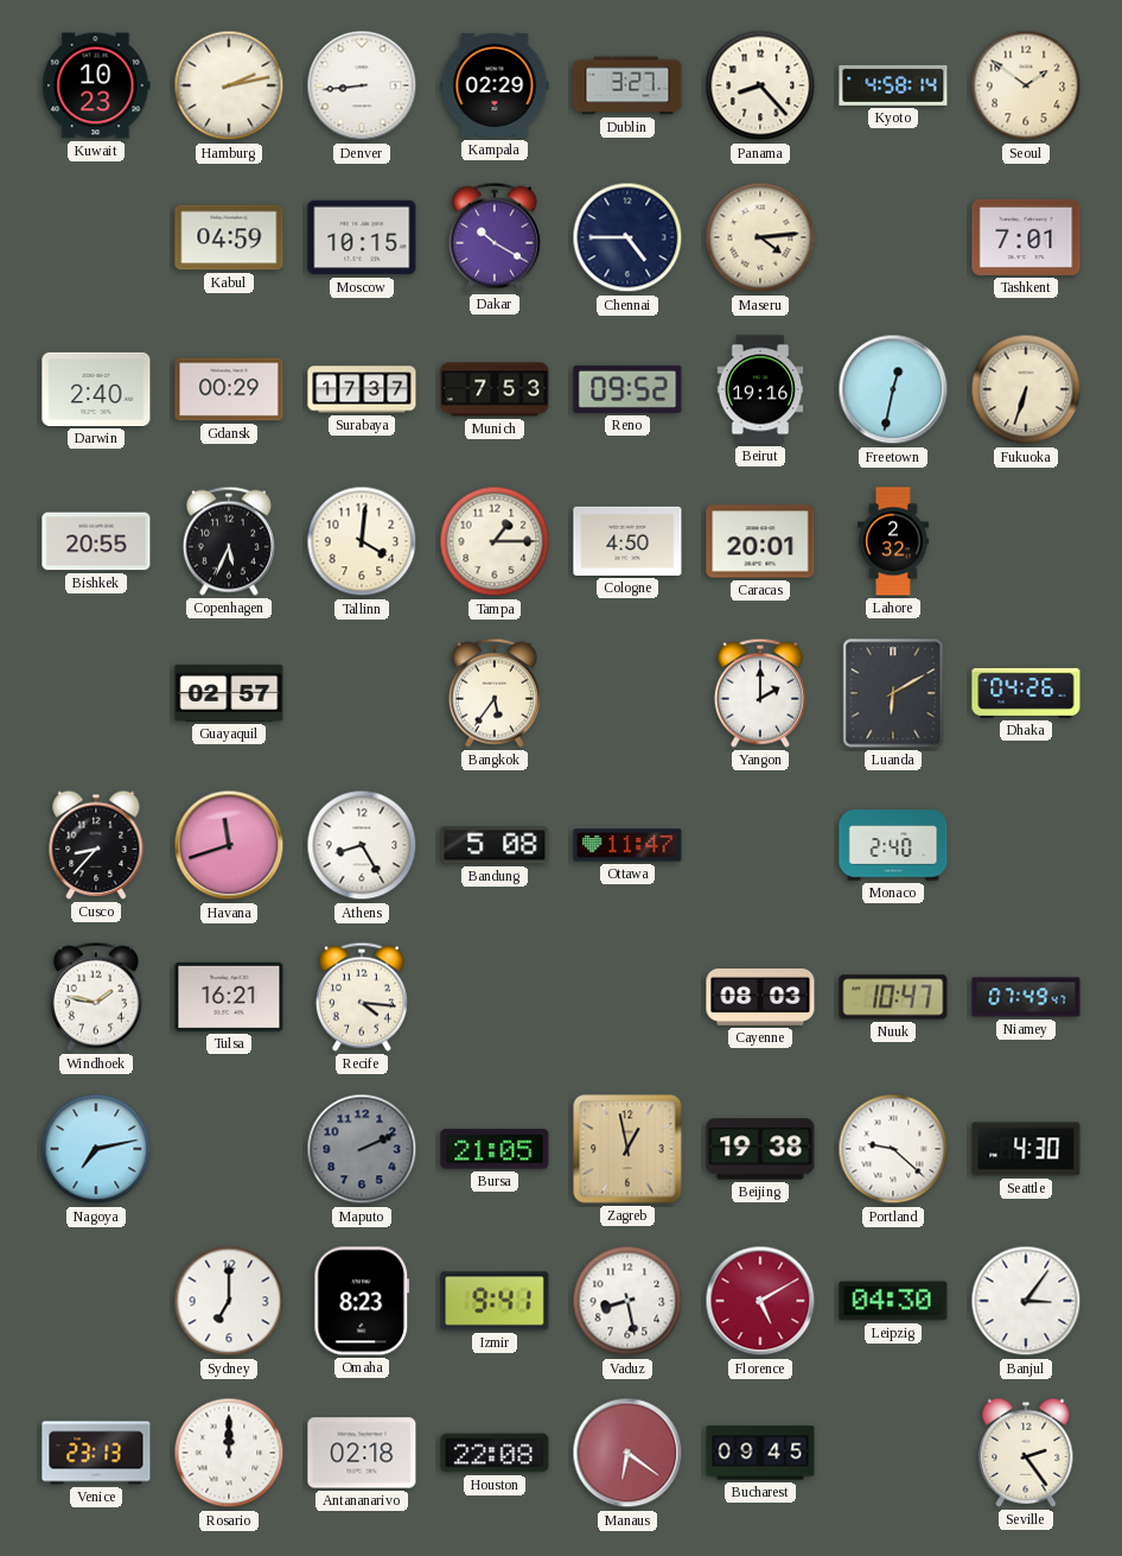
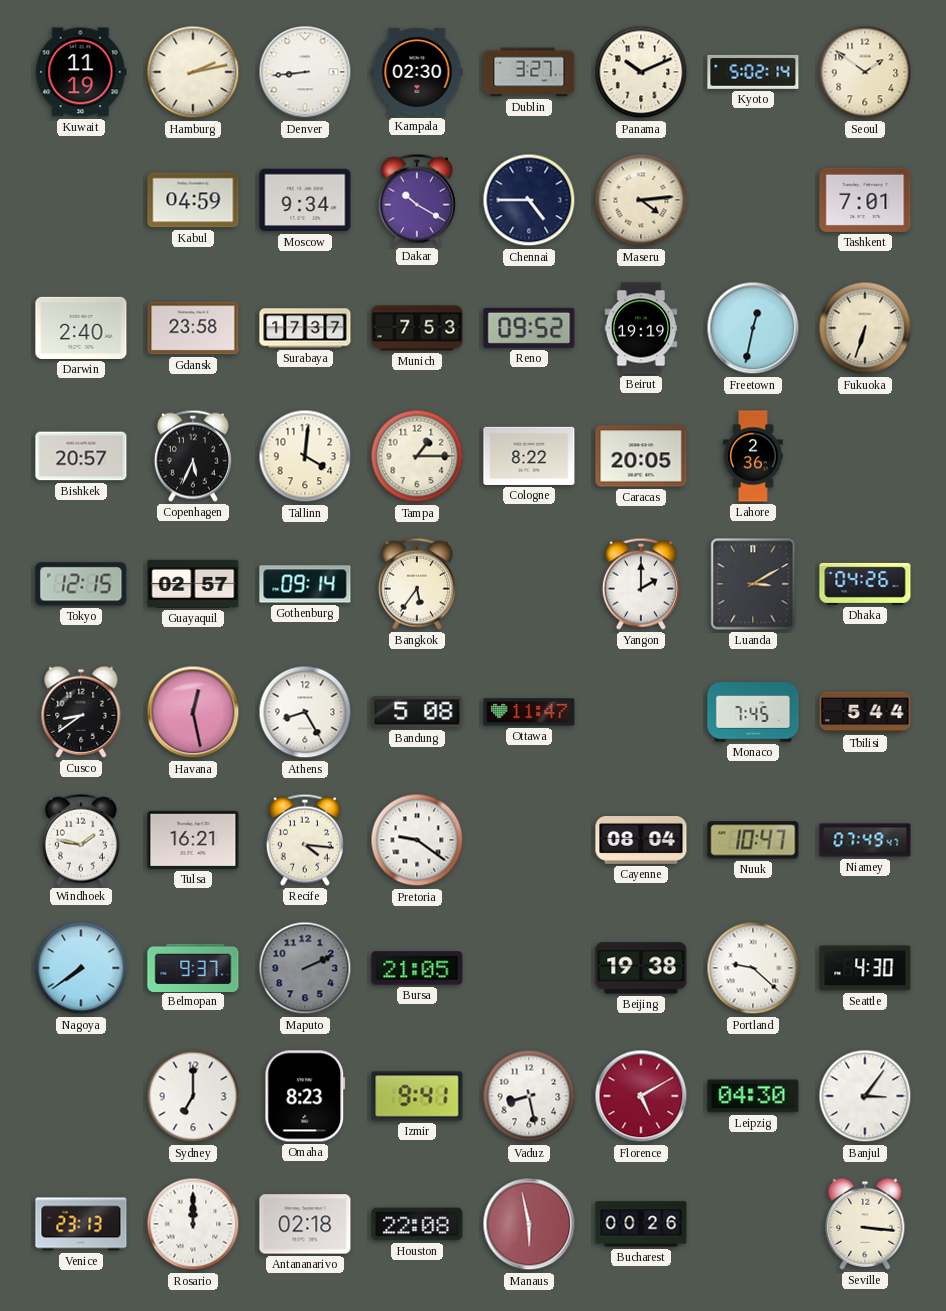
Kuwait: 10:23 -> 11:19
Kampala: 02:29 -> 02:30
Panama: 8:23 -> 10:11
Kyoto: 4:58 -> 5:02
Moscow: 10:15 -> 9:34
Gdansk: 00:29 -> 23:58
Beirut: 19:16 -> 19:19
Bishkek: 20:55 -> 20:57
Cologne: 4:50 -> 8:22
Caracas: 20:01 -> 20:05
Lahore: 2:32 -> 2:36
Tokyo: none -> 12:15
Gothenburg: none -> 09:14
Luanda: 6:10 -> 3:10
Cusco: 8:37 -> 8:39
Havana: 11:42 -> 12:28
Monaco: 2:40 -> 7:45
Tbilisi: none -> 5:44
Pretoria: none -> 9:21
Cayenne: 08:03 -> 08:04
Nagoya: 7:13 -> 7:39
Belmopan: none -> 9:37
Zagreb: 12:58 -> none
Manaus: 6:21 -> 5:58
Bucharest: 09:45 -> 00:26
Seville: 2:24 -> 3:16
